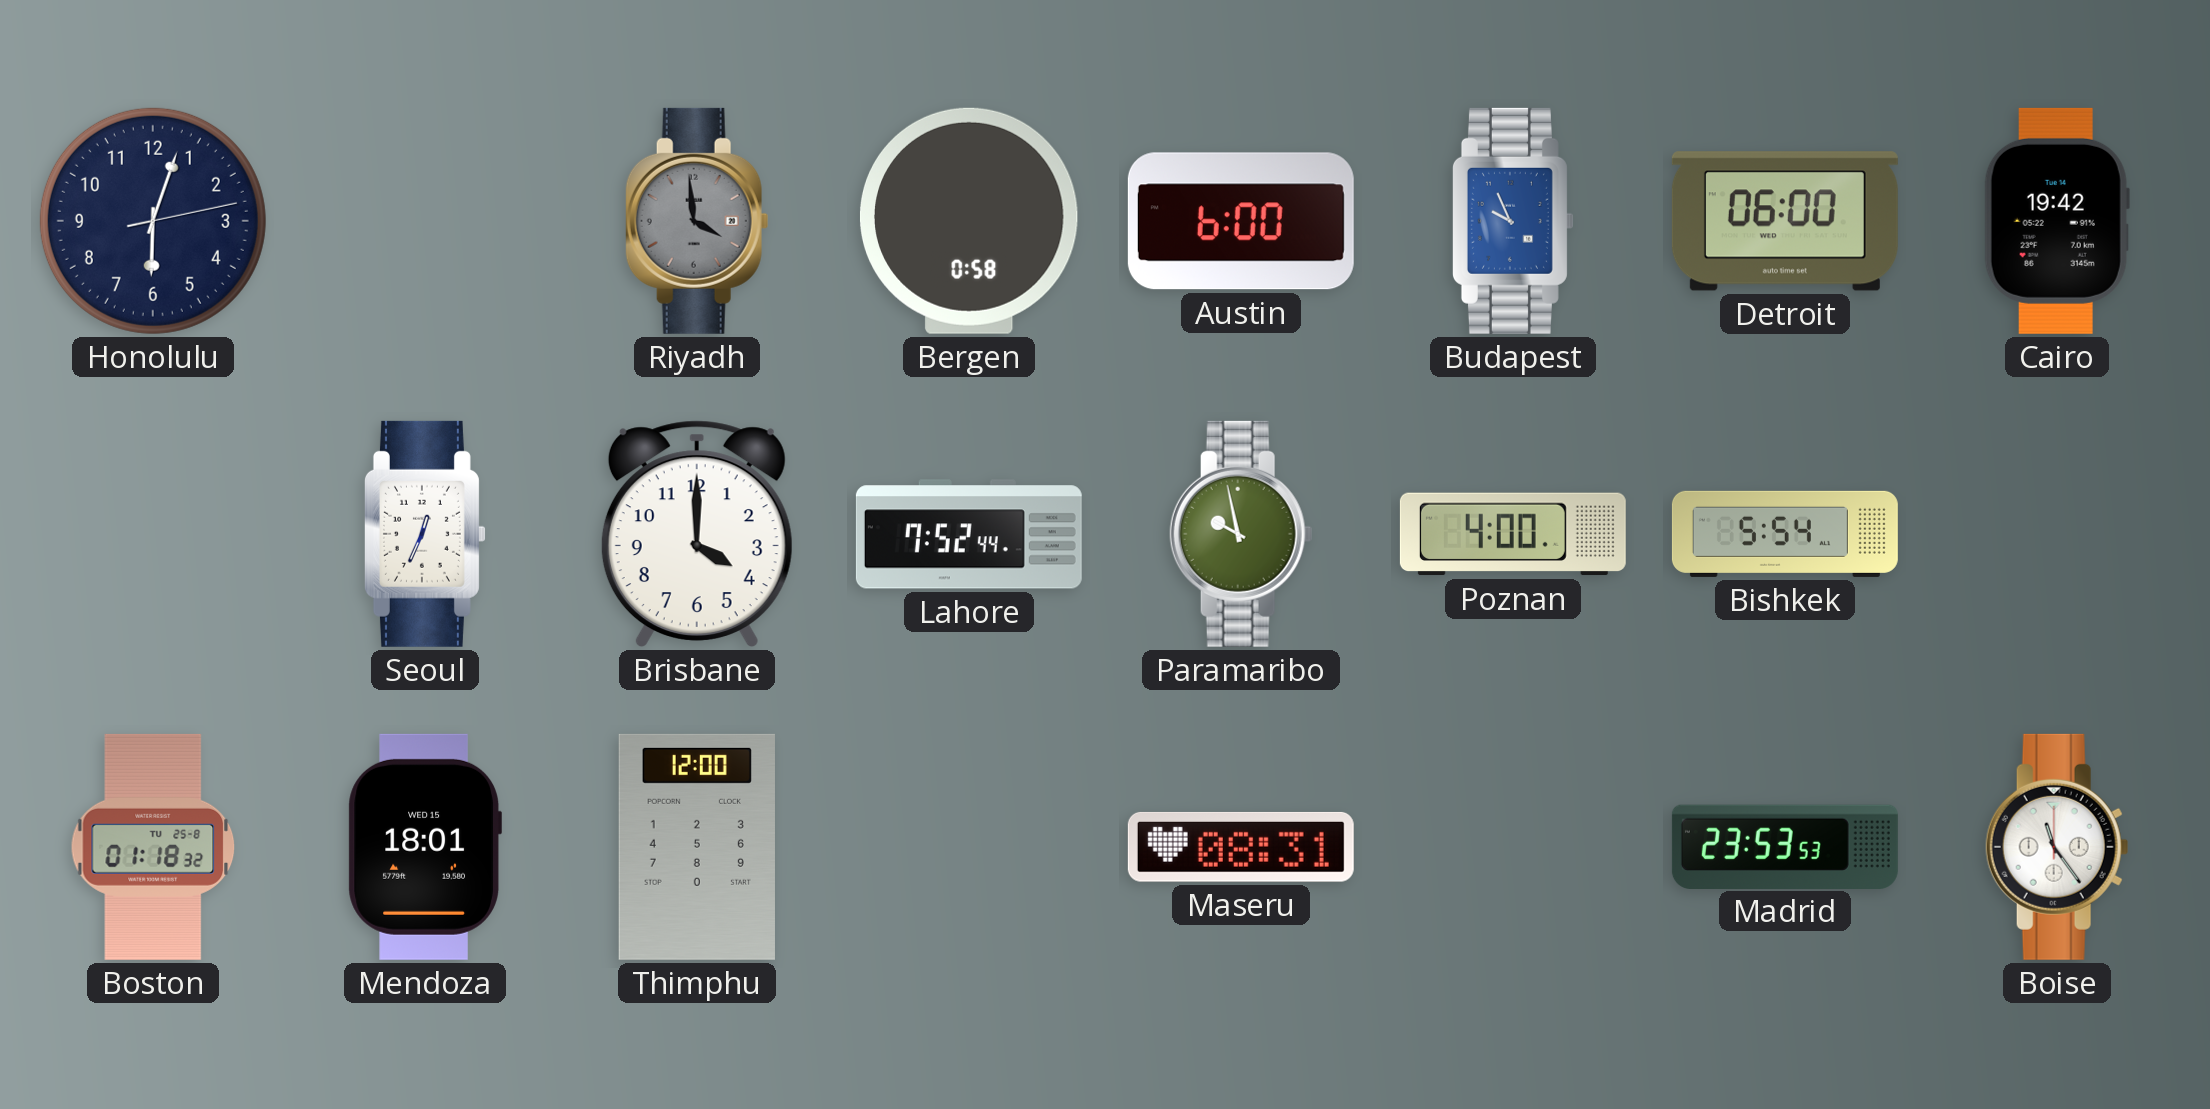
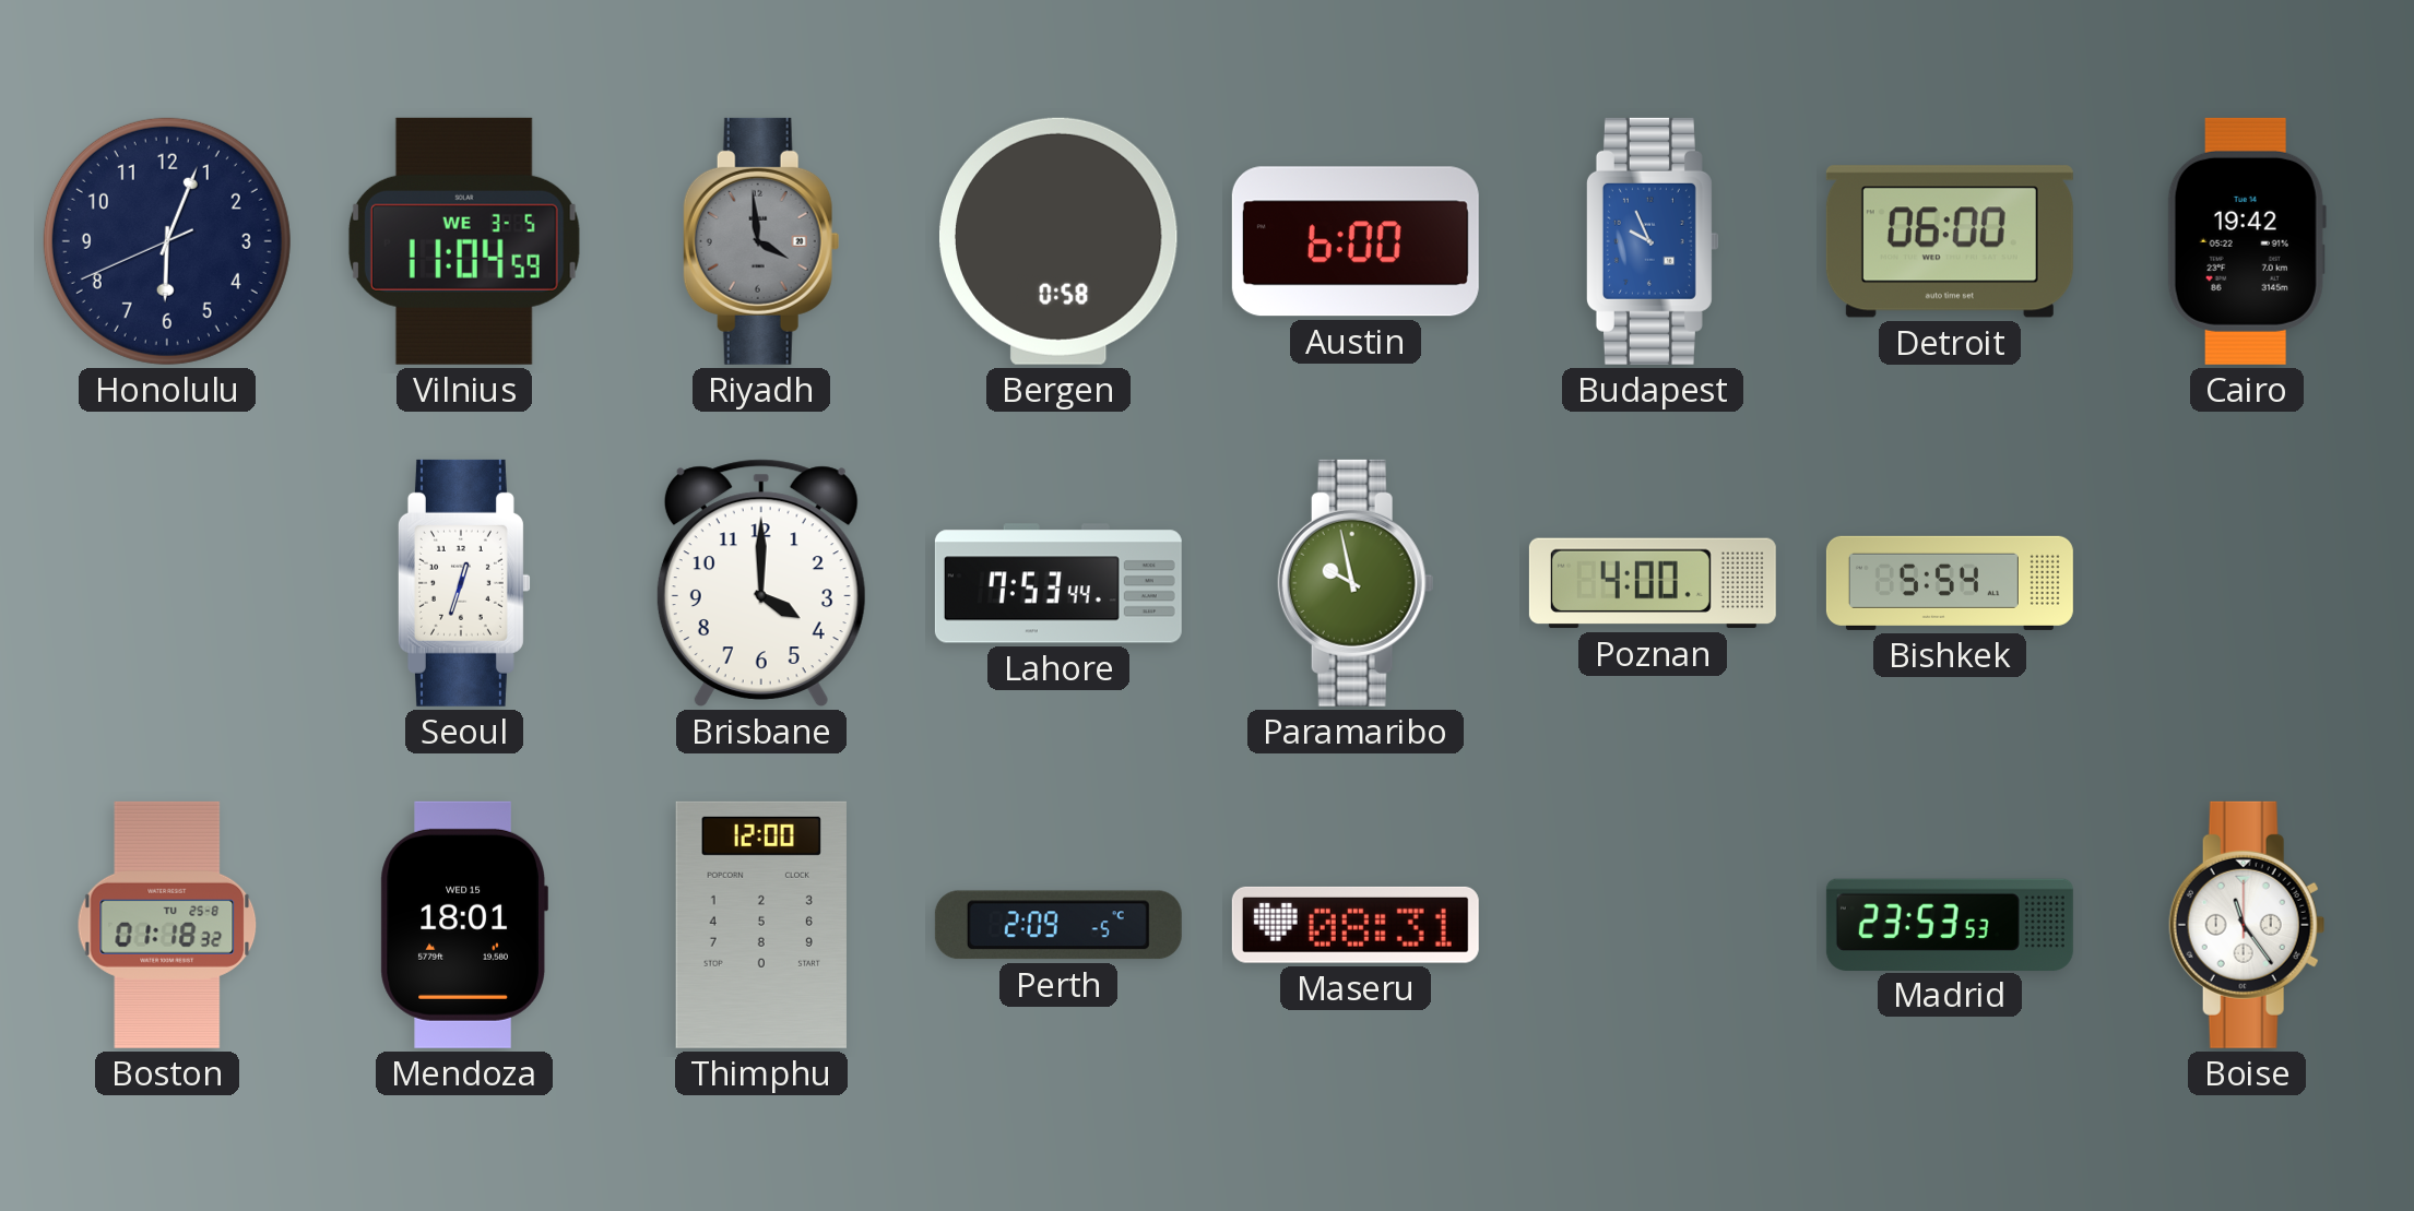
Honolulu: 6:03:13 -> 6:03:41
Vilnius: none -> 11:04
Seoul: 12:34 -> 12:33
Lahore: 7:52 -> 7:53
Perth: none -> 2:09
